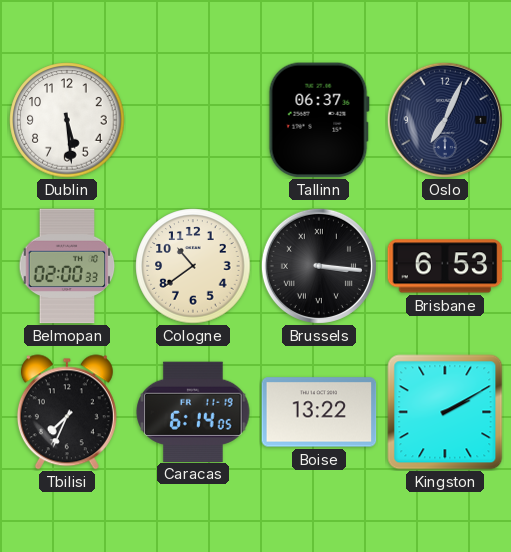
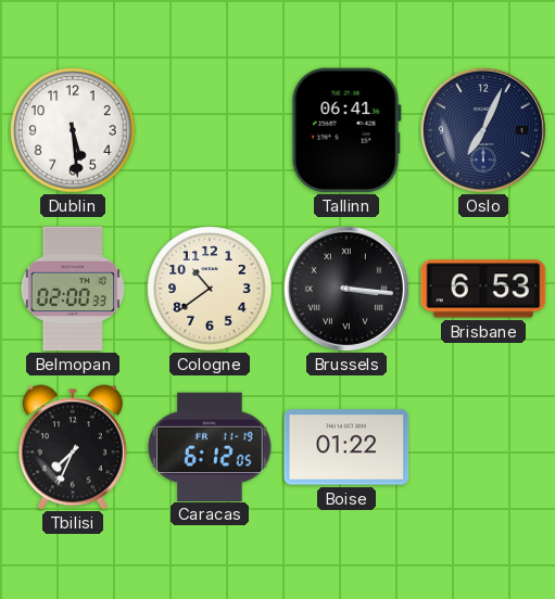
Tallinn: 06:37 -> 06:41
Caracas: 6:14 -> 6:12
Boise: 13:22 -> 01:22
Kingston: 2:10 -> none
